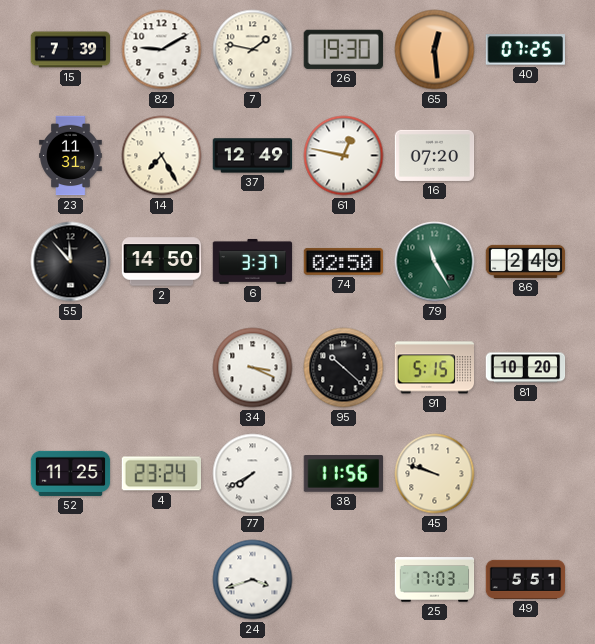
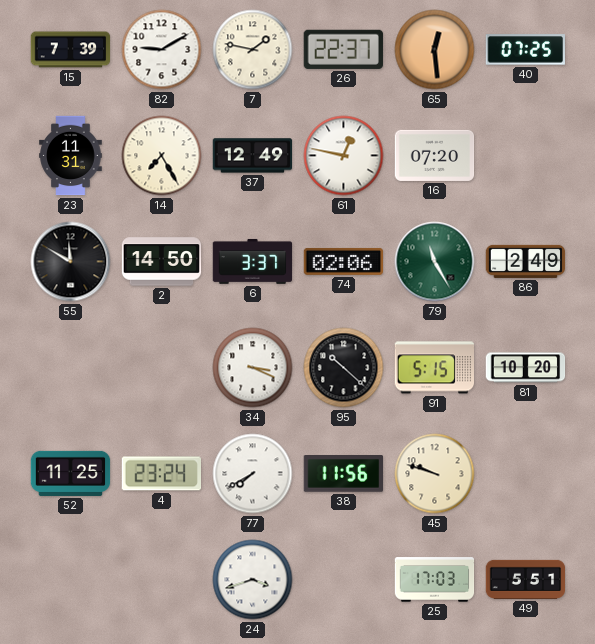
26: 19:30 -> 22:37
55: 11:53 -> 11:50
74: 02:50 -> 02:06
